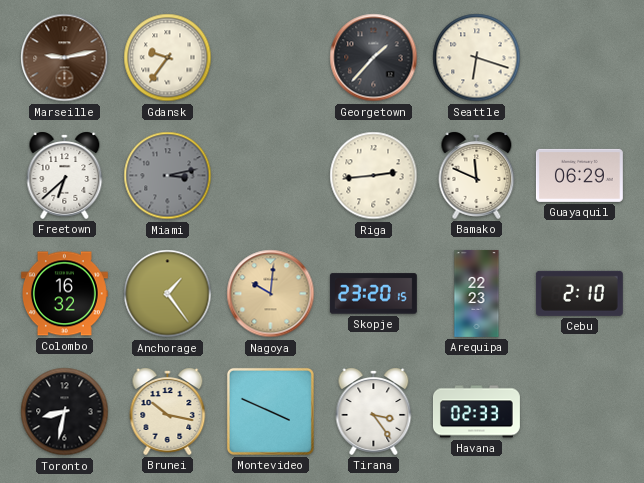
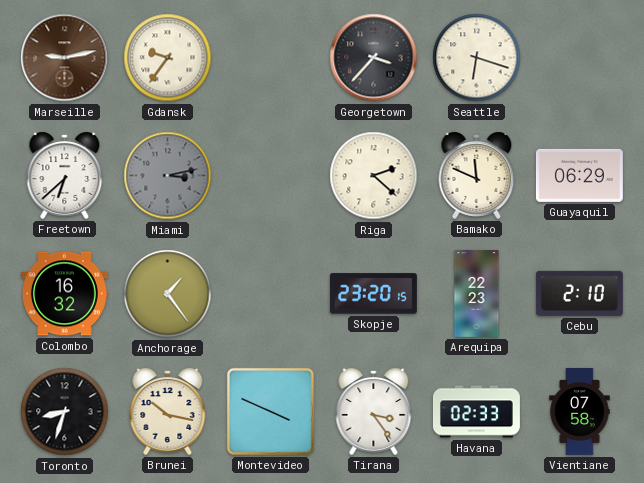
Georgetown: 1:37 -> 3:37
Riga: 2:44 -> 2:22
Nagoya: 10:01 -> none
Toronto: 8:32 -> 8:33
Vientiane: none -> 07:58
